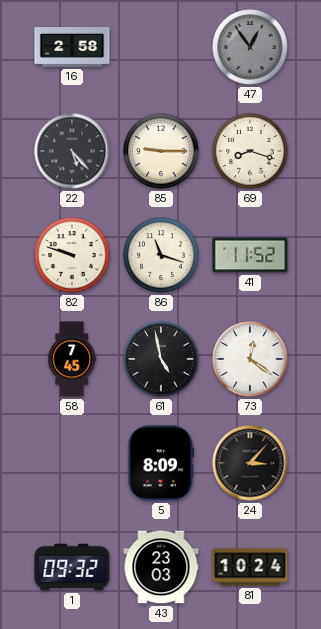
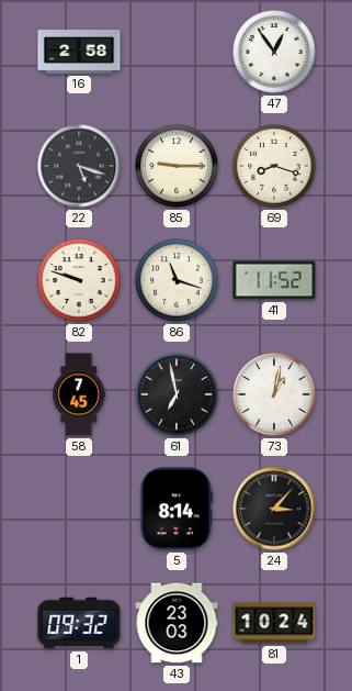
47 dial: grey -> white
22: 5:23 -> 5:18
61: 4:58 -> 6:58
73: 12:21 -> 1:02
5: 8:09 -> 8:14
